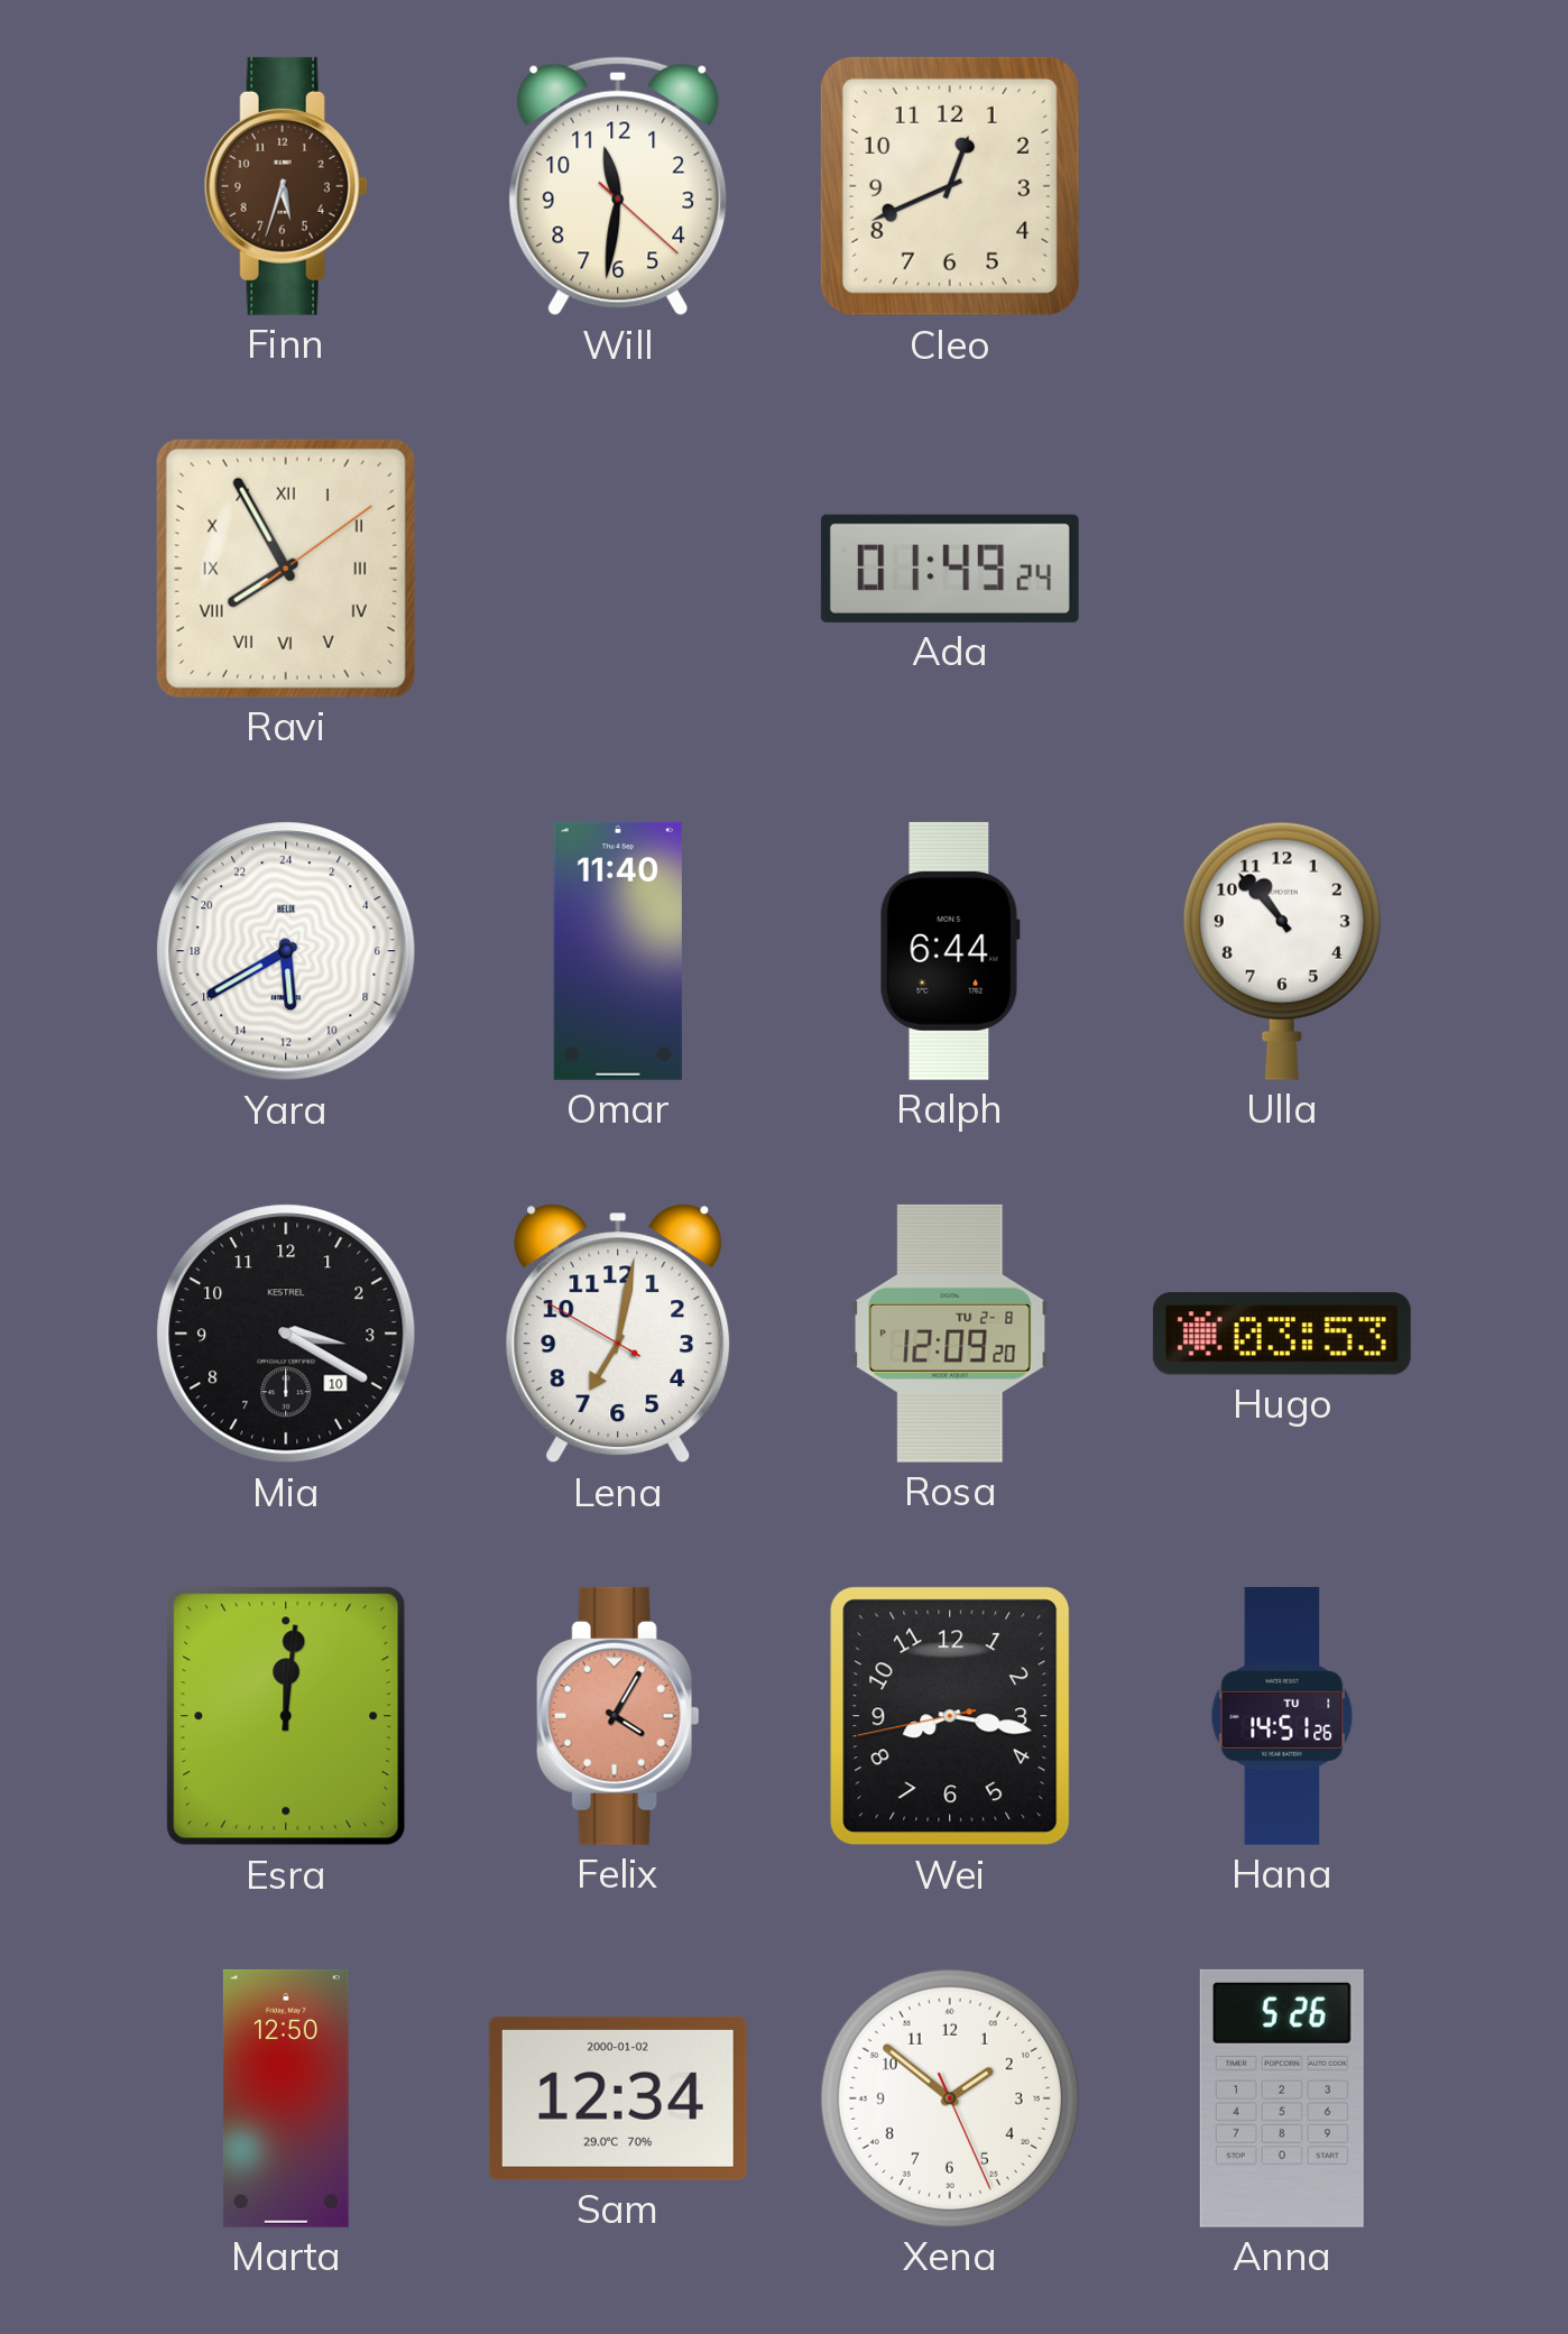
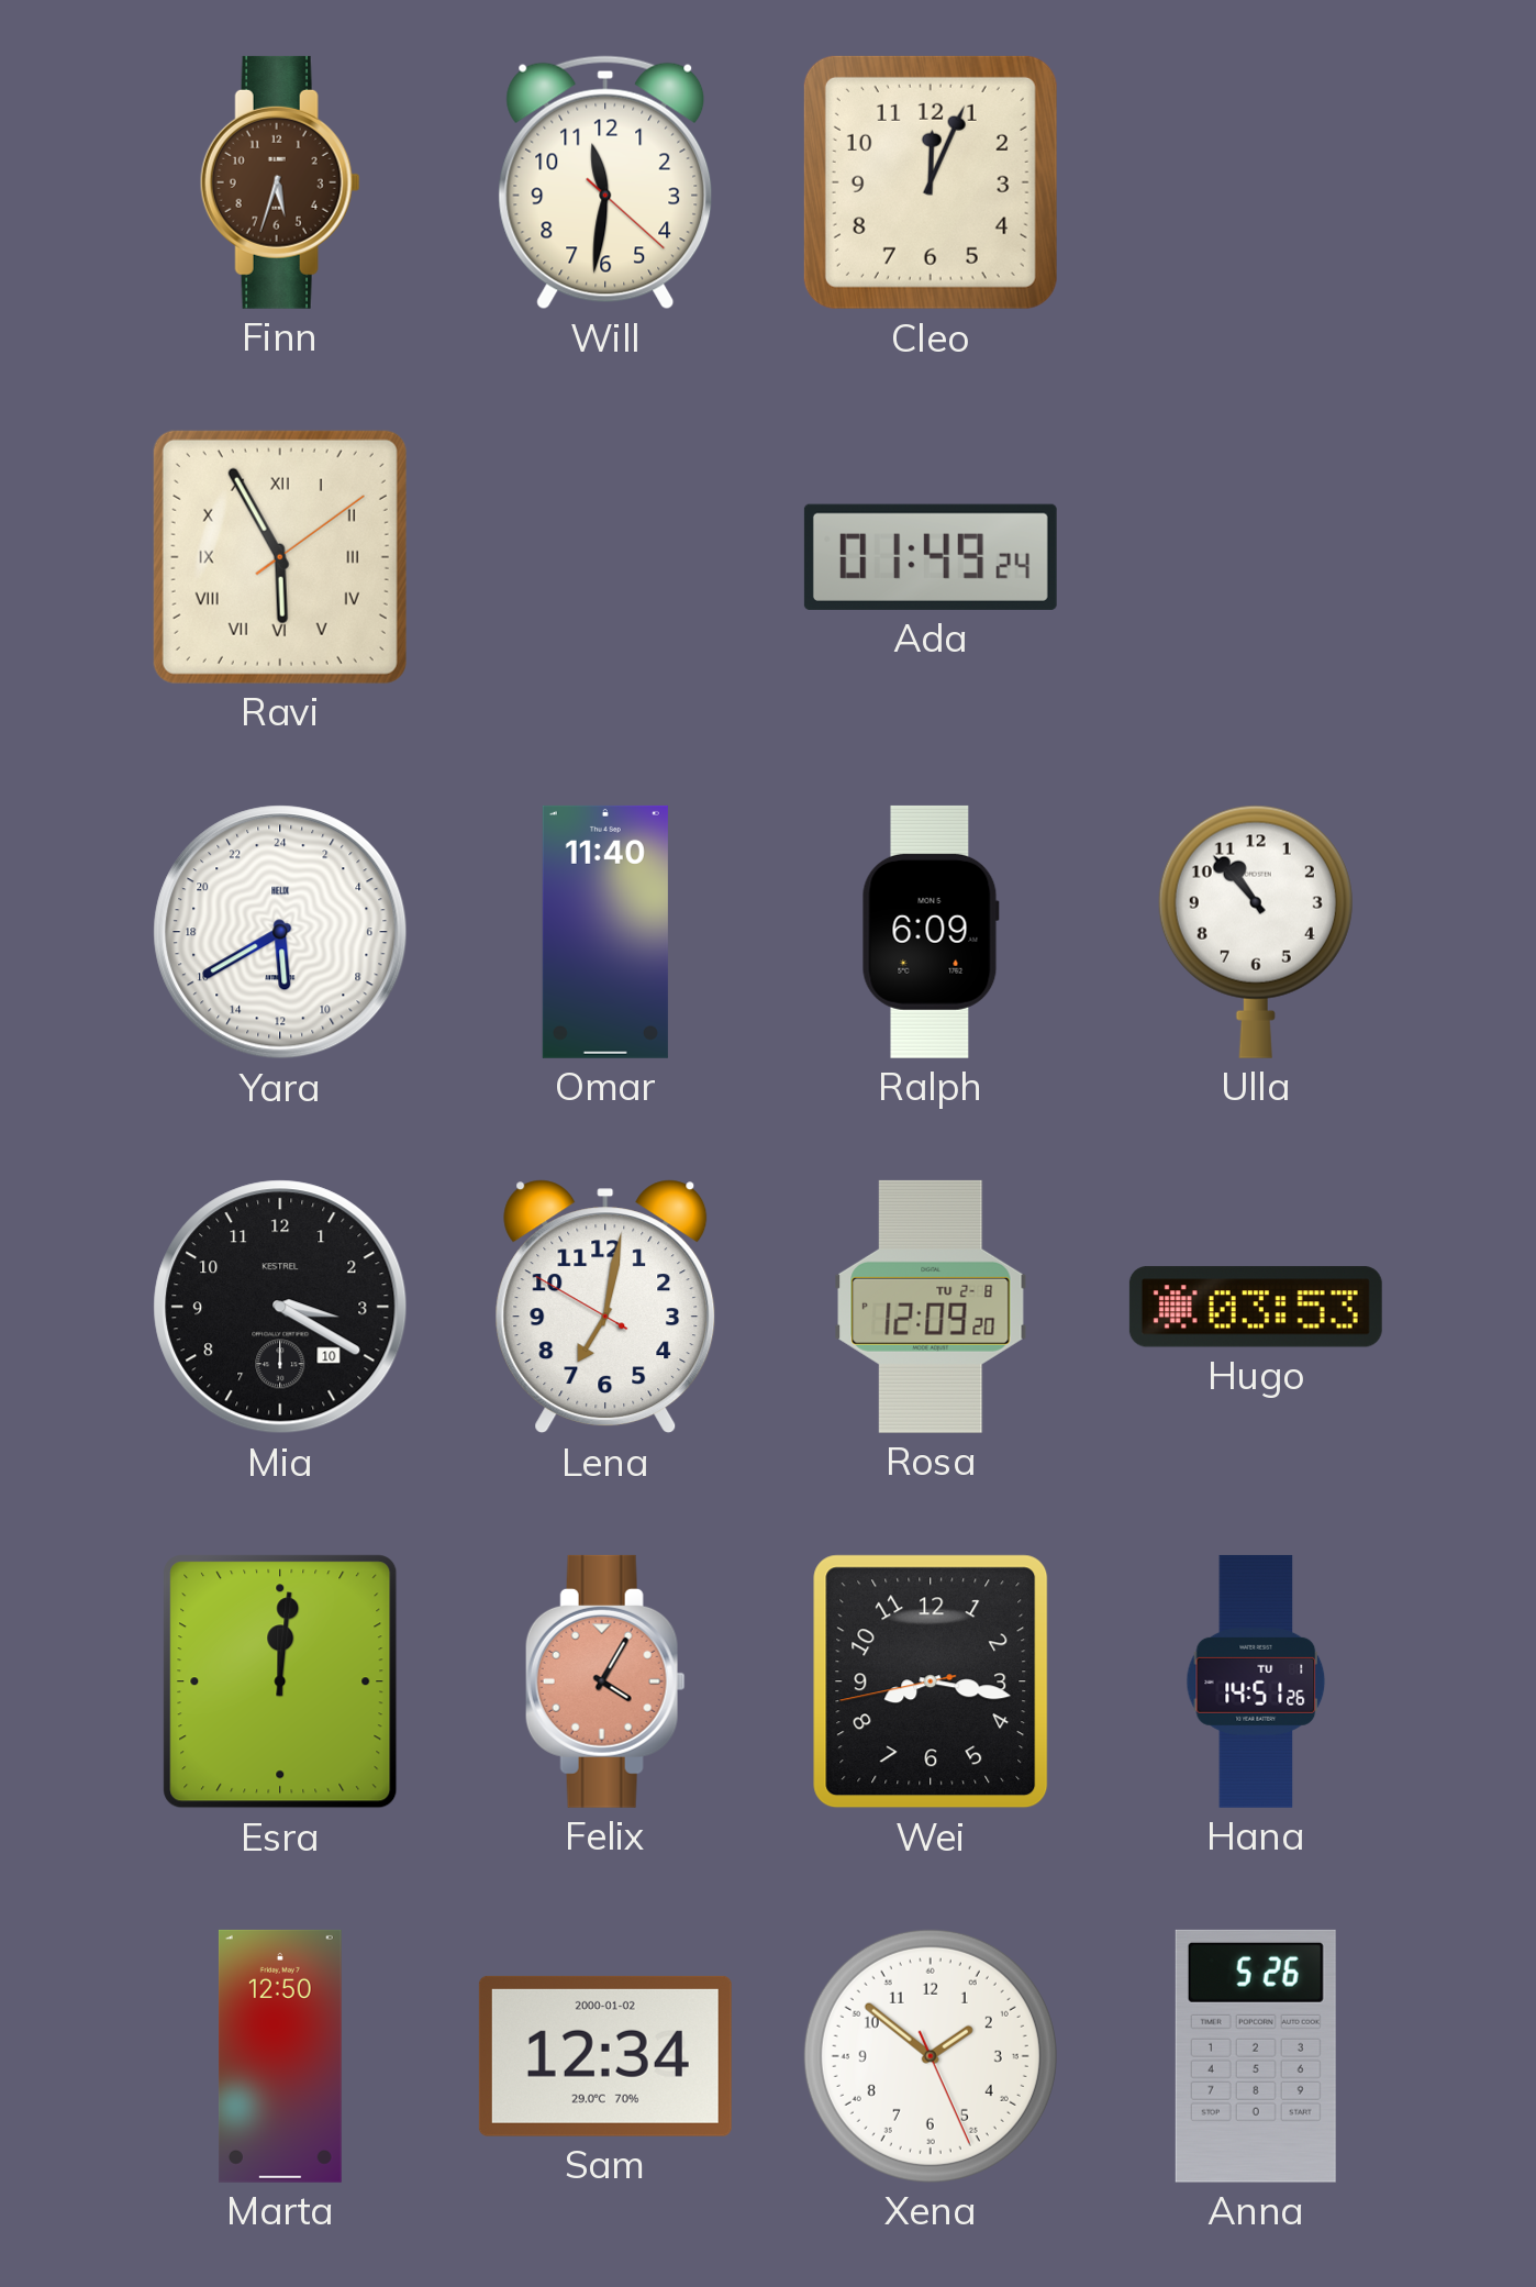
Cleo: 12:41 -> 12:04
Ravi: 7:55 -> 5:55
Ralph: 6:44 -> 6:09
